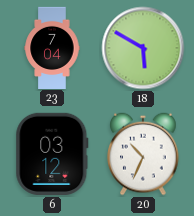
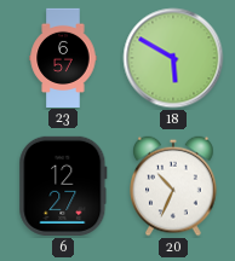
23: 7:04 -> 6:57
6: 03:12 -> 12:27
